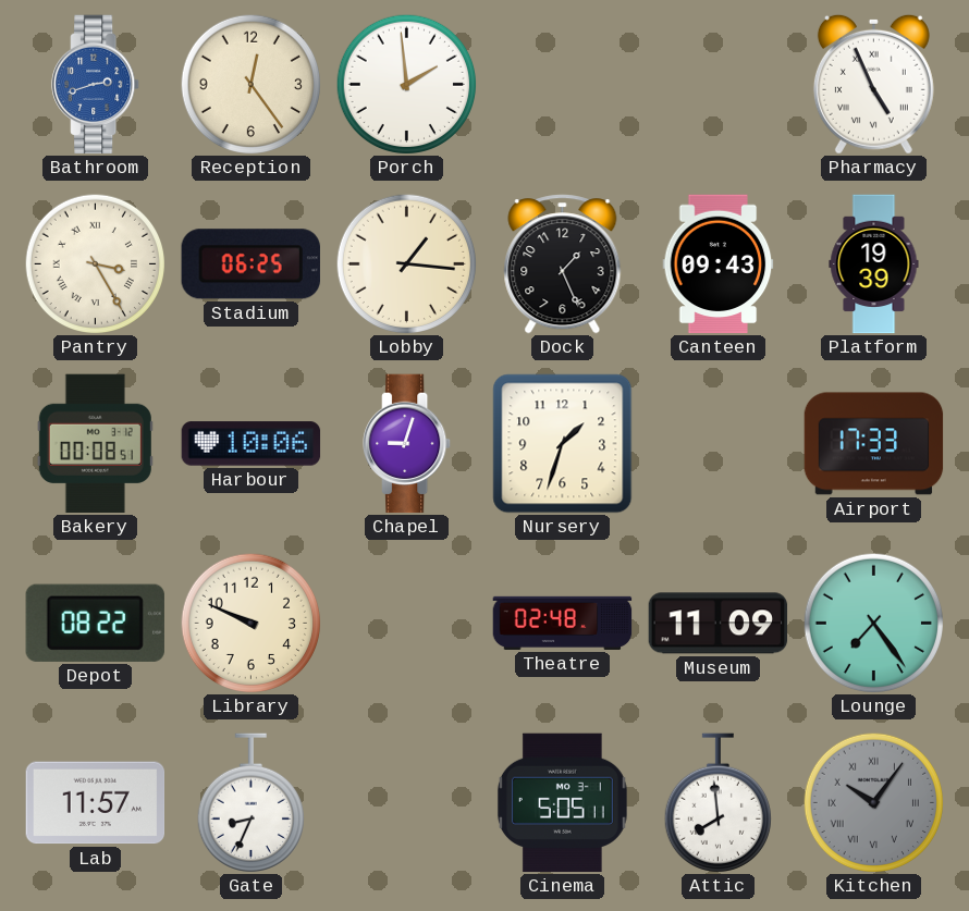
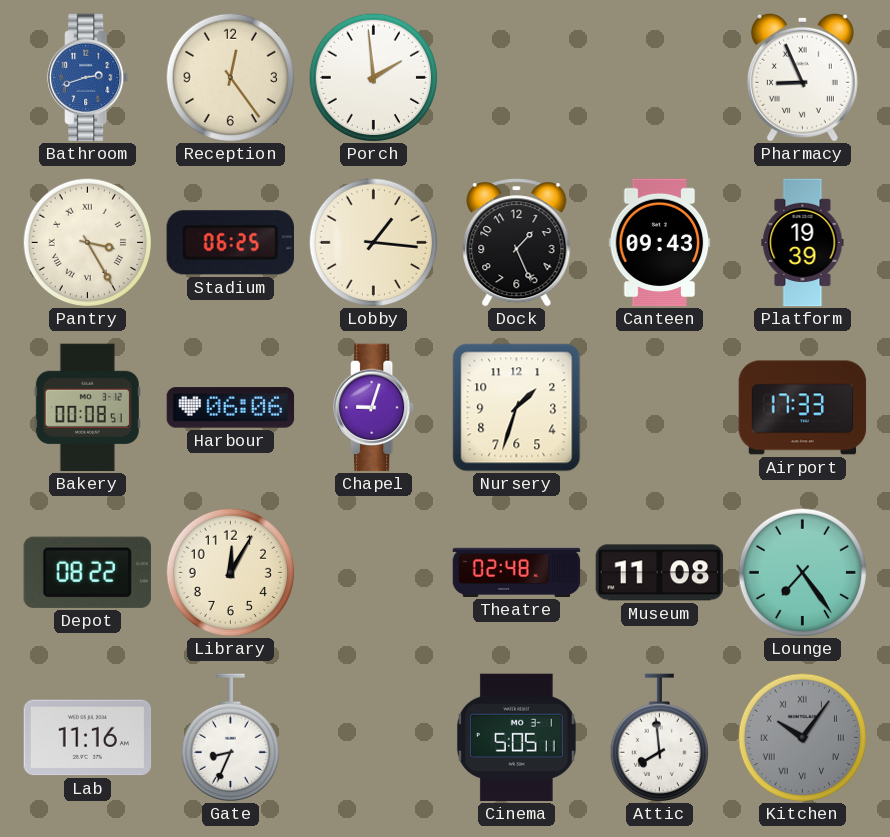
Pharmacy: 4:56 -> 8:56
Harbour: 10:06 -> 06:06
Library: 9:49 -> 12:05
Museum: 11:09 -> 11:08
Lab: 11:57 -> 11:16
